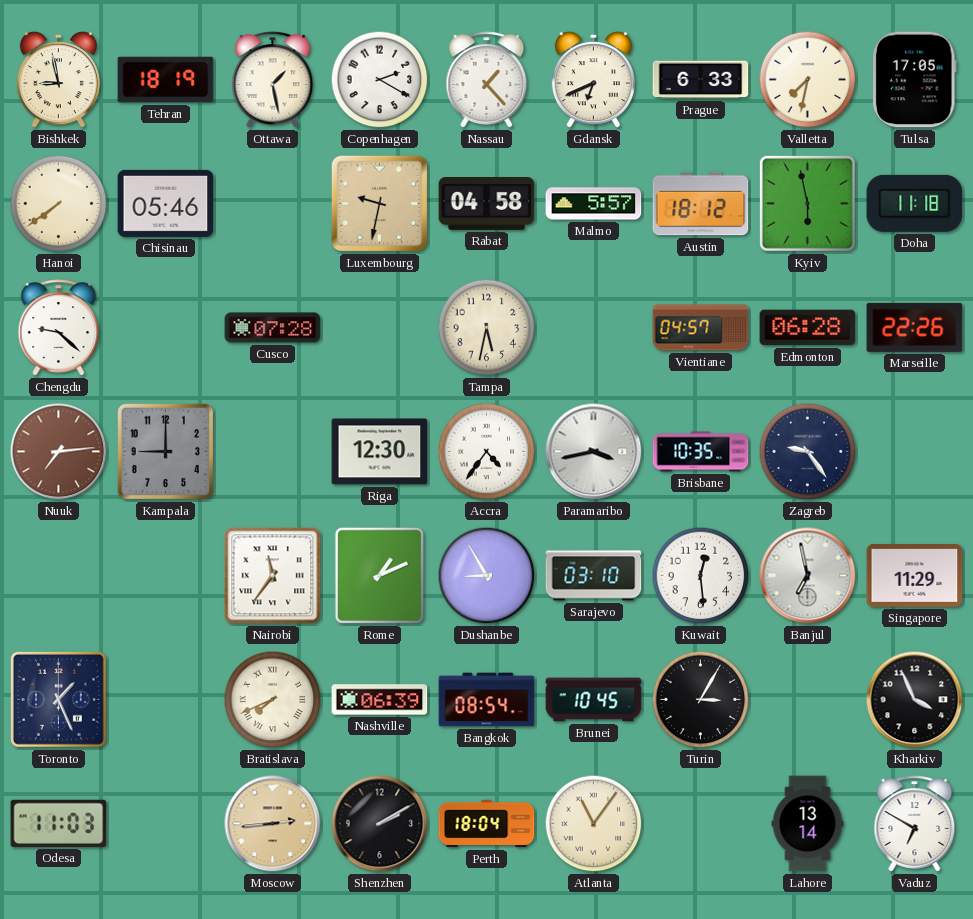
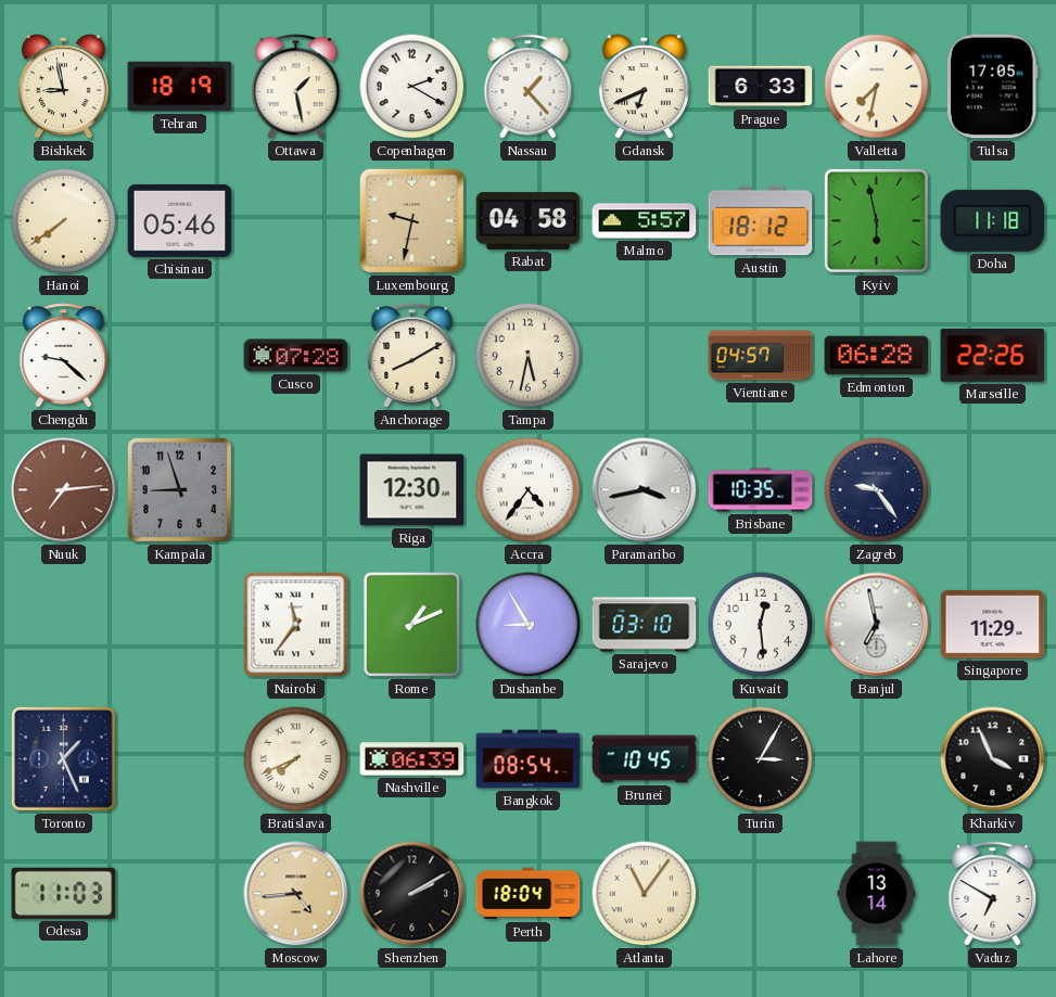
Anchorage: none -> 8:10
Kampala: 9:00 -> 8:57
Moscow: 2:44 -> 4:44
